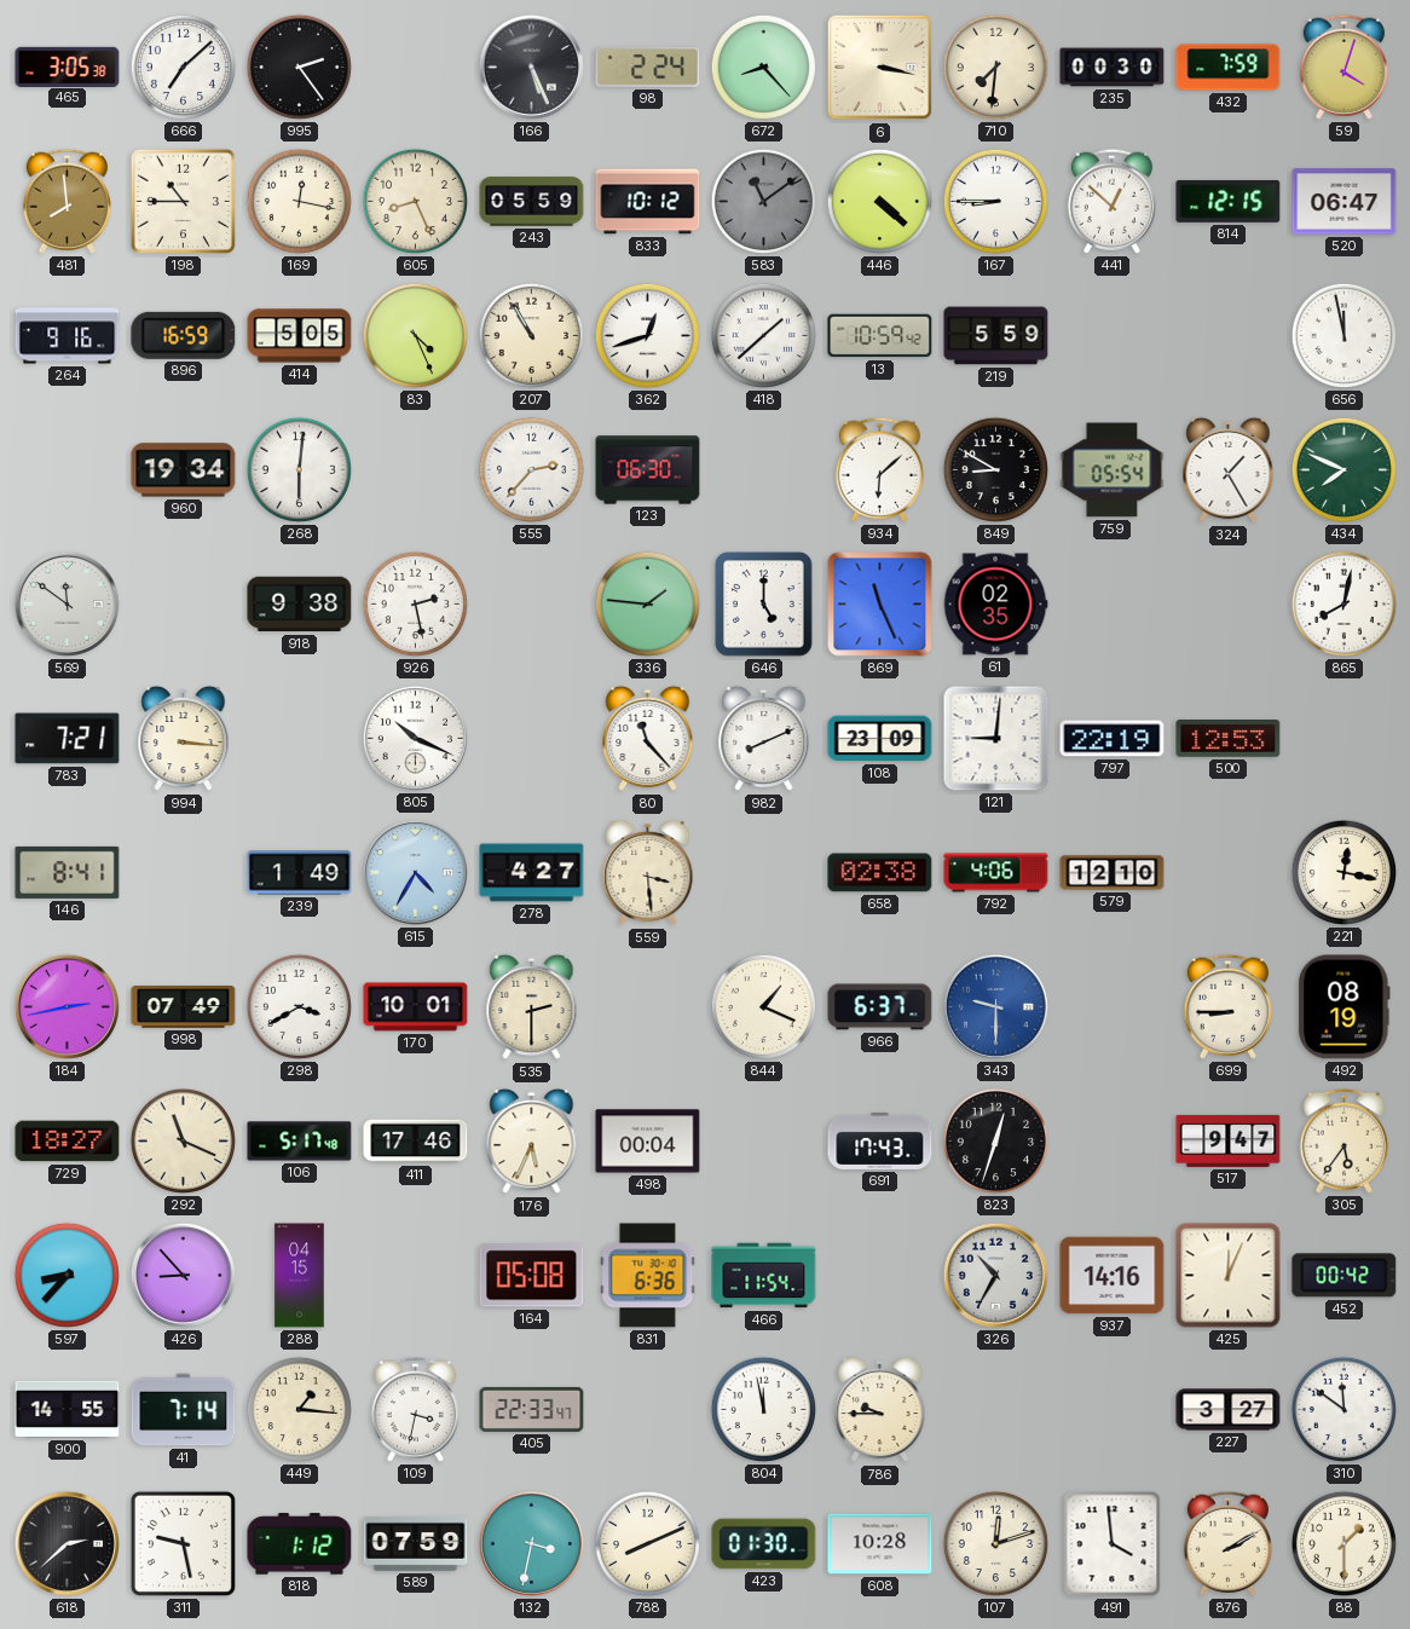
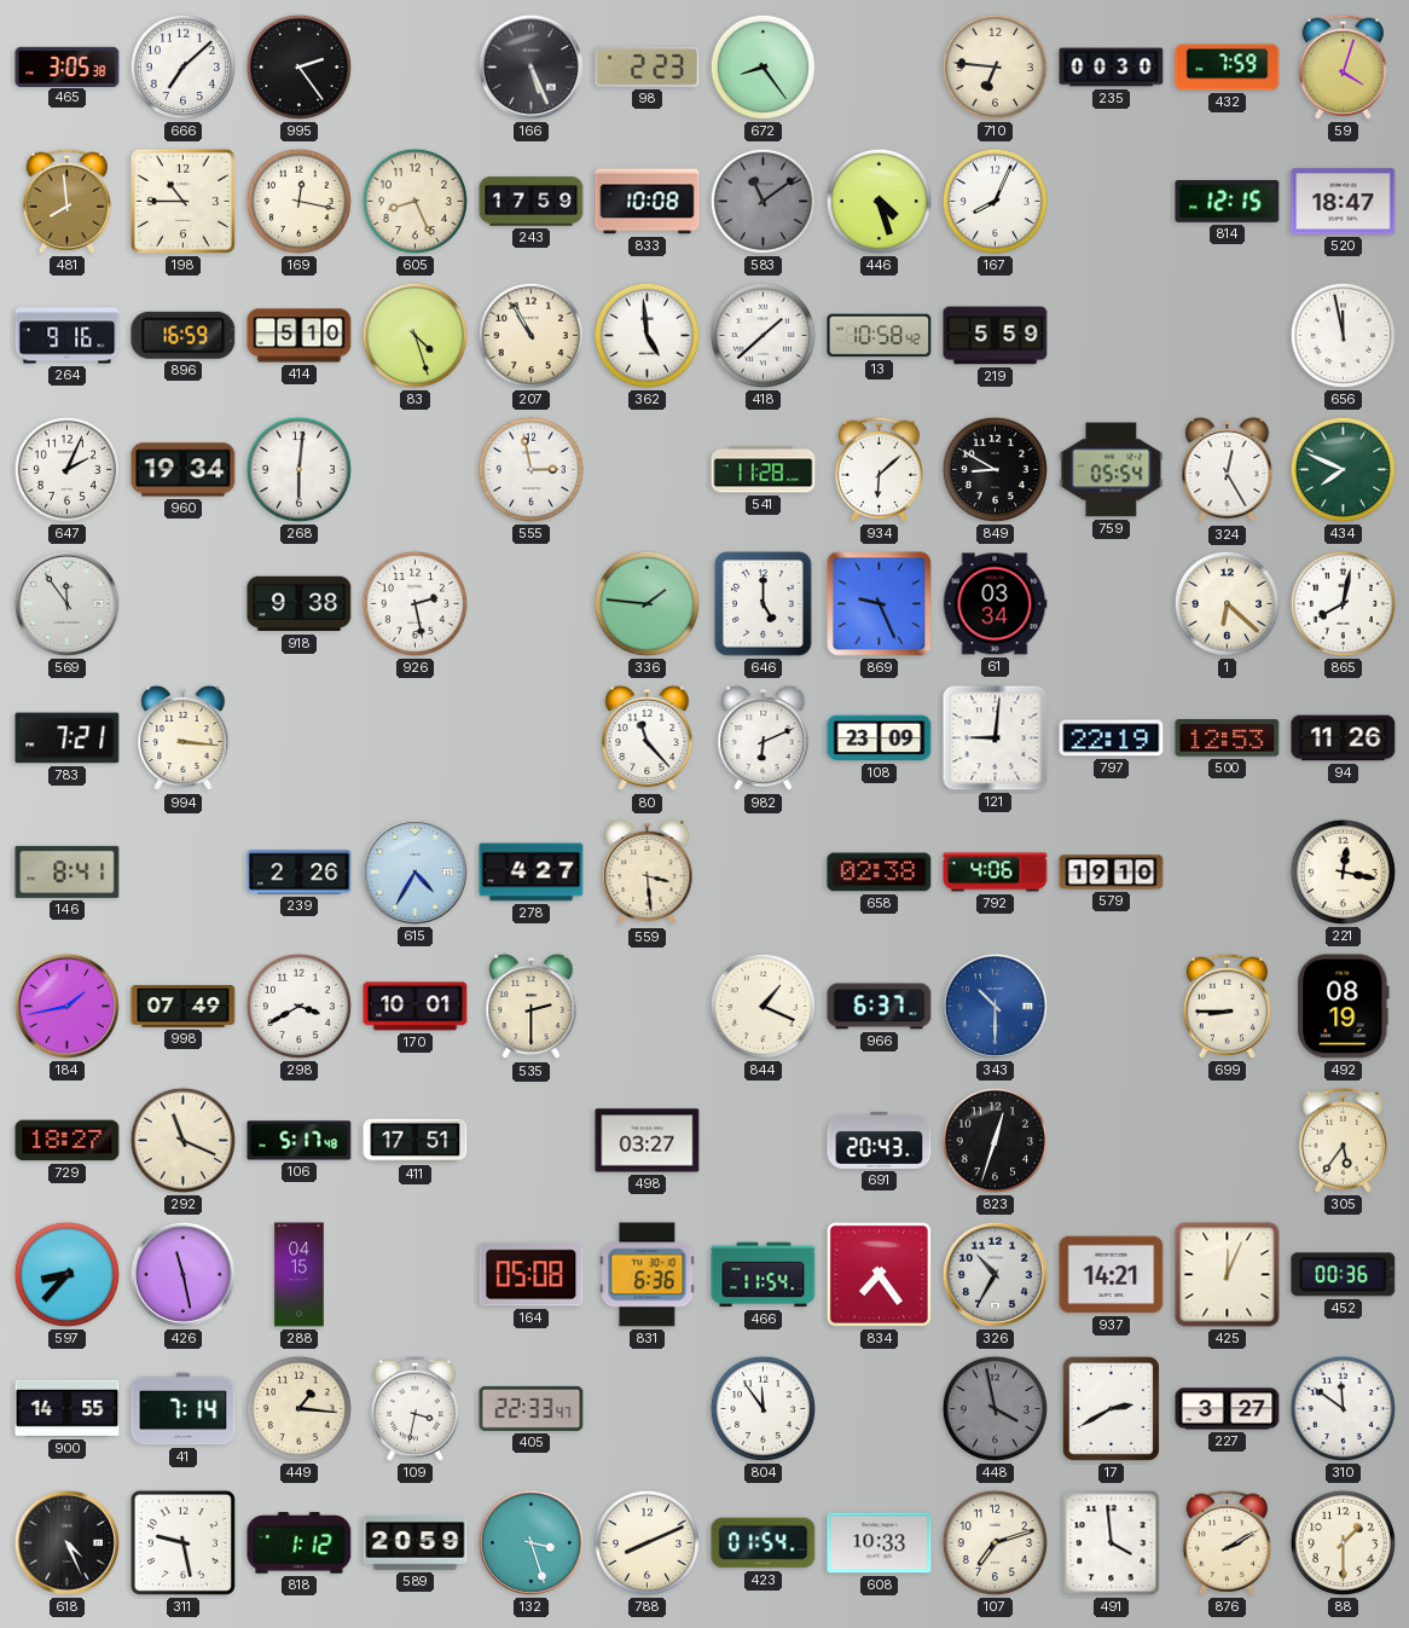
98: 2:24 -> 2:23
672: 8:23 -> 8:24
6: 3:17 -> none
710: 7:31 -> 6:46
243: 05:59 -> 17:59
833: 10:12 -> 10:08
446: 4:22 -> 4:27
167: 8:45 -> 8:04
441: 12:52 -> none
520: 06:47 -> 18:47
414: 5:05 -> 5:10
83: 4:26 -> 4:27
362: 12:42 -> 4:59
13: 10:59 -> 10:58
647: none -> 2:04
555: 2:37 -> 2:58
123: 06:30 -> none
541: none -> 11:28
324: 1:25 -> 12:25
569: 11:51 -> 11:54
869: 11:26 -> 9:26
61: 02:35 -> 03:34
1: none -> 6:22
805: 10:19 -> none
982: 8:11 -> 6:11
94: none -> 11:26
239: 1:49 -> 2:26
579: 12:10 -> 19:10
184: 2:43 -> 1:43
343: 9:30 -> 10:30
411: 17:46 -> 17:51
176: 5:34 -> none
498: 00:04 -> 03:27
691: 17:43 -> 20:43
517: 9:47 -> none
426: 8:53 -> 11:28
834: none -> 7:24
937: 14:16 -> 14:21
452: 00:42 -> 00:36
804: 11:58 -> 11:54
786: 9:45 -> none
448: none -> 3:58
17: none -> 2:40
618: 2:38 -> 4:26
589: 07:59 -> 20:59
132: 3:32 -> 3:27
423: 01:30 -> 01:54
608: 10:28 -> 10:33
107: 12:12 -> 7:12
